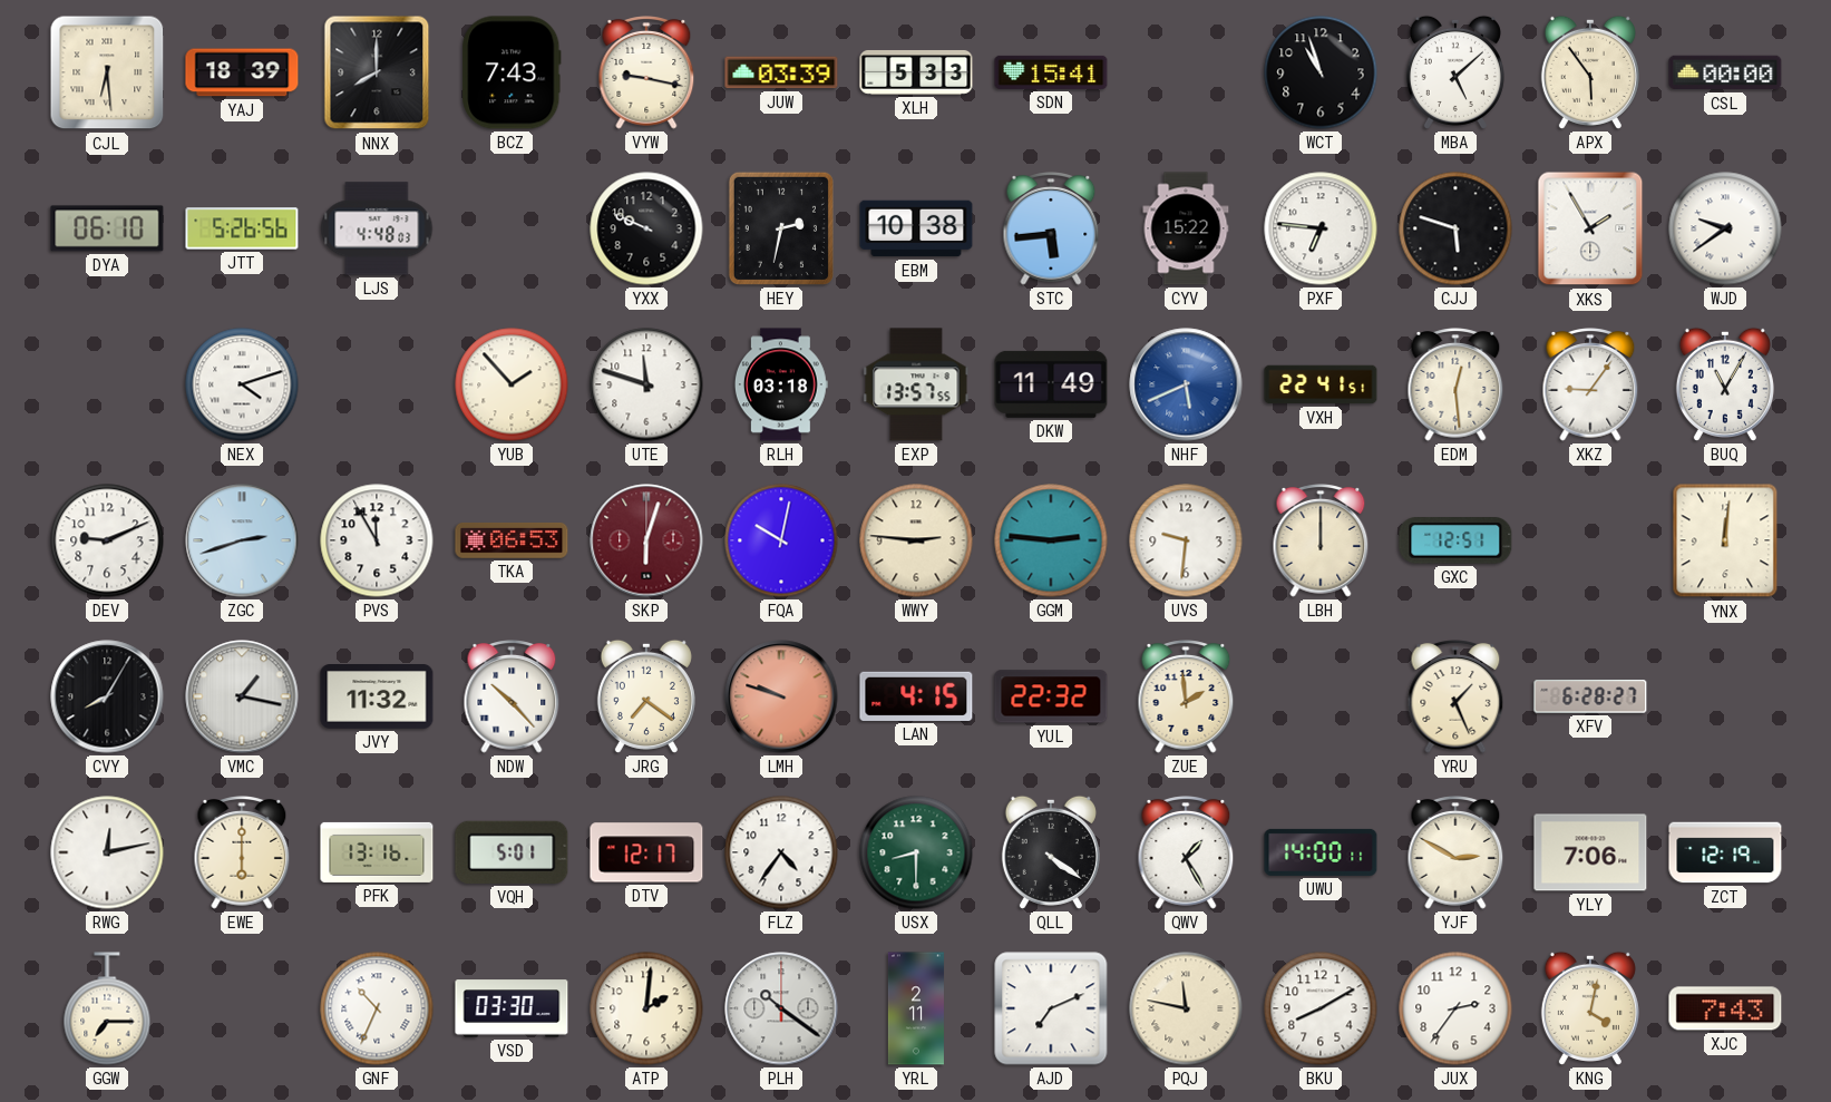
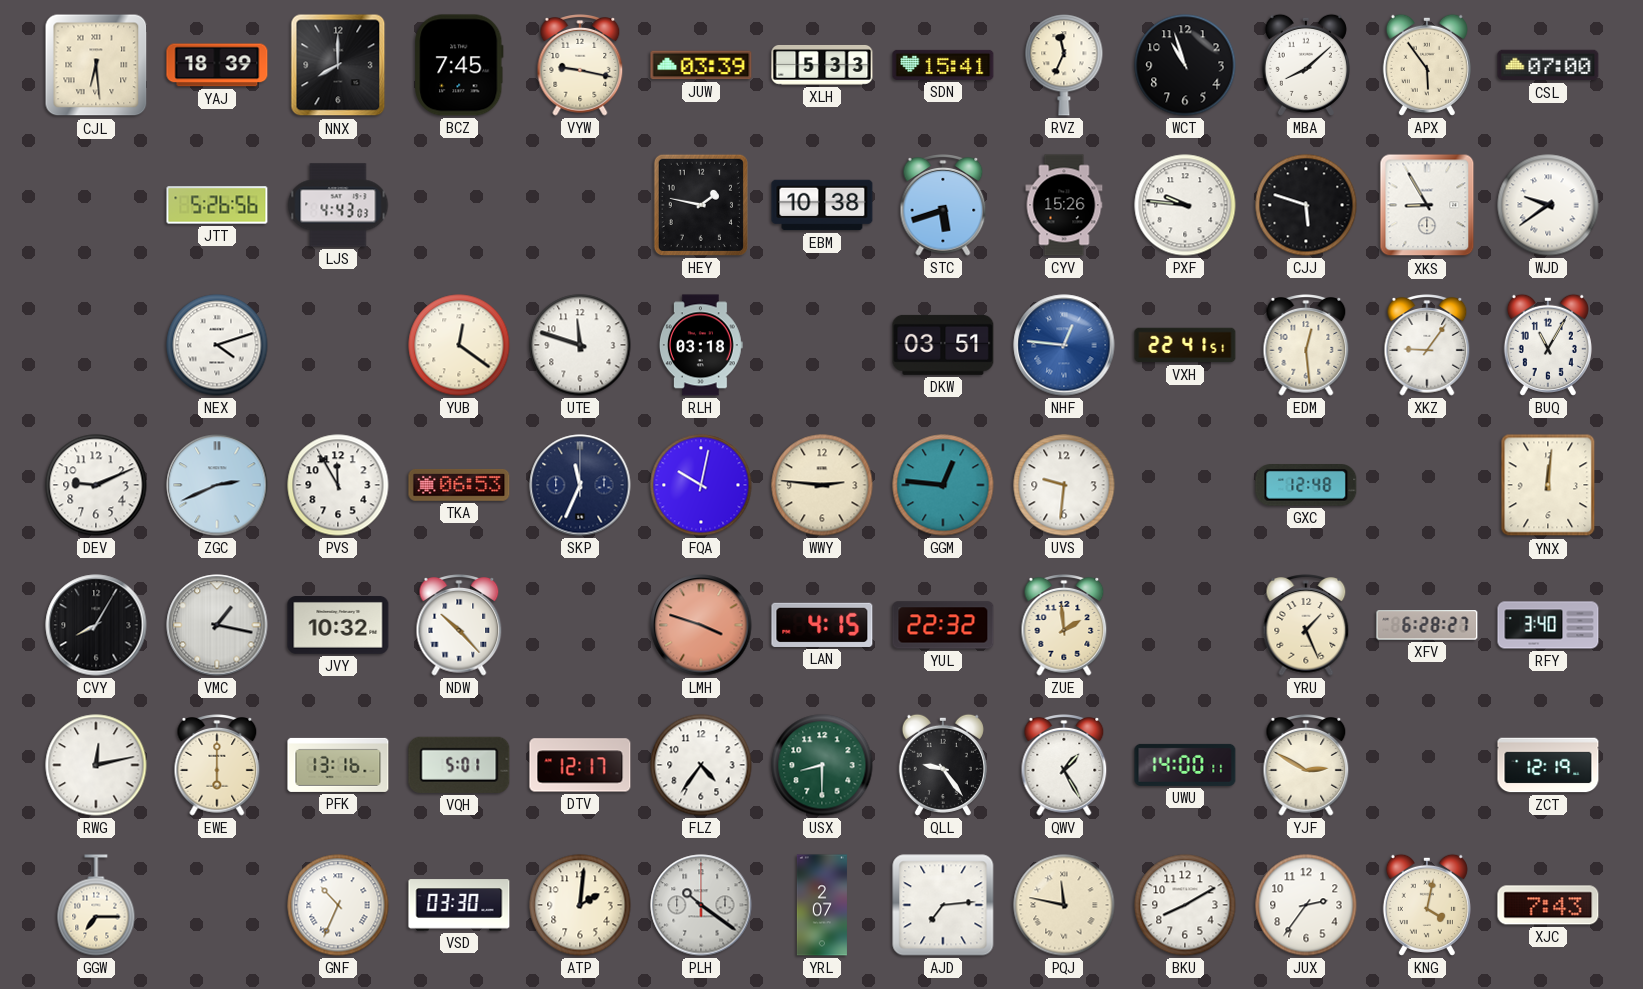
BCZ: 7:43 -> 7:45
RVZ: none -> 11:34
MBA: 5:08 -> 8:08
CSL: 00:00 -> 07:00
DYA: 06:10 -> none
LJS: 4:48 -> 4:43
YXX: 9:49 -> none
HEY: 2:32 -> 1:47
STC: 5:44 -> 5:42
CYV: 15:22 -> 15:26
PXF: 6:46 -> 9:46
XKS: 1:55 -> 8:55
YUB: 1:53 -> 12:21
EXP: 13:57 -> none
DKW: 11:49 -> 03:51
NHF: 5:41 -> 12:46
ZGC: 2:42 -> 2:41
SKP: 6:03 -> 11:34
SKP dial: burgundy -> navy
GGM: 2:46 -> 12:46
LBH: 12:00 -> none
GXC: 12:51 -> 12:48
JVY: 11:32 -> 10:32
JRG: 7:21 -> none
LMH: 9:48 -> 3:48
RFY: none -> 3:40
QLL: 4:21 -> 9:24
YLY: 7:06 -> none
YRL: 2:11 -> 2:07
AJD: 7:11 -> 7:14
